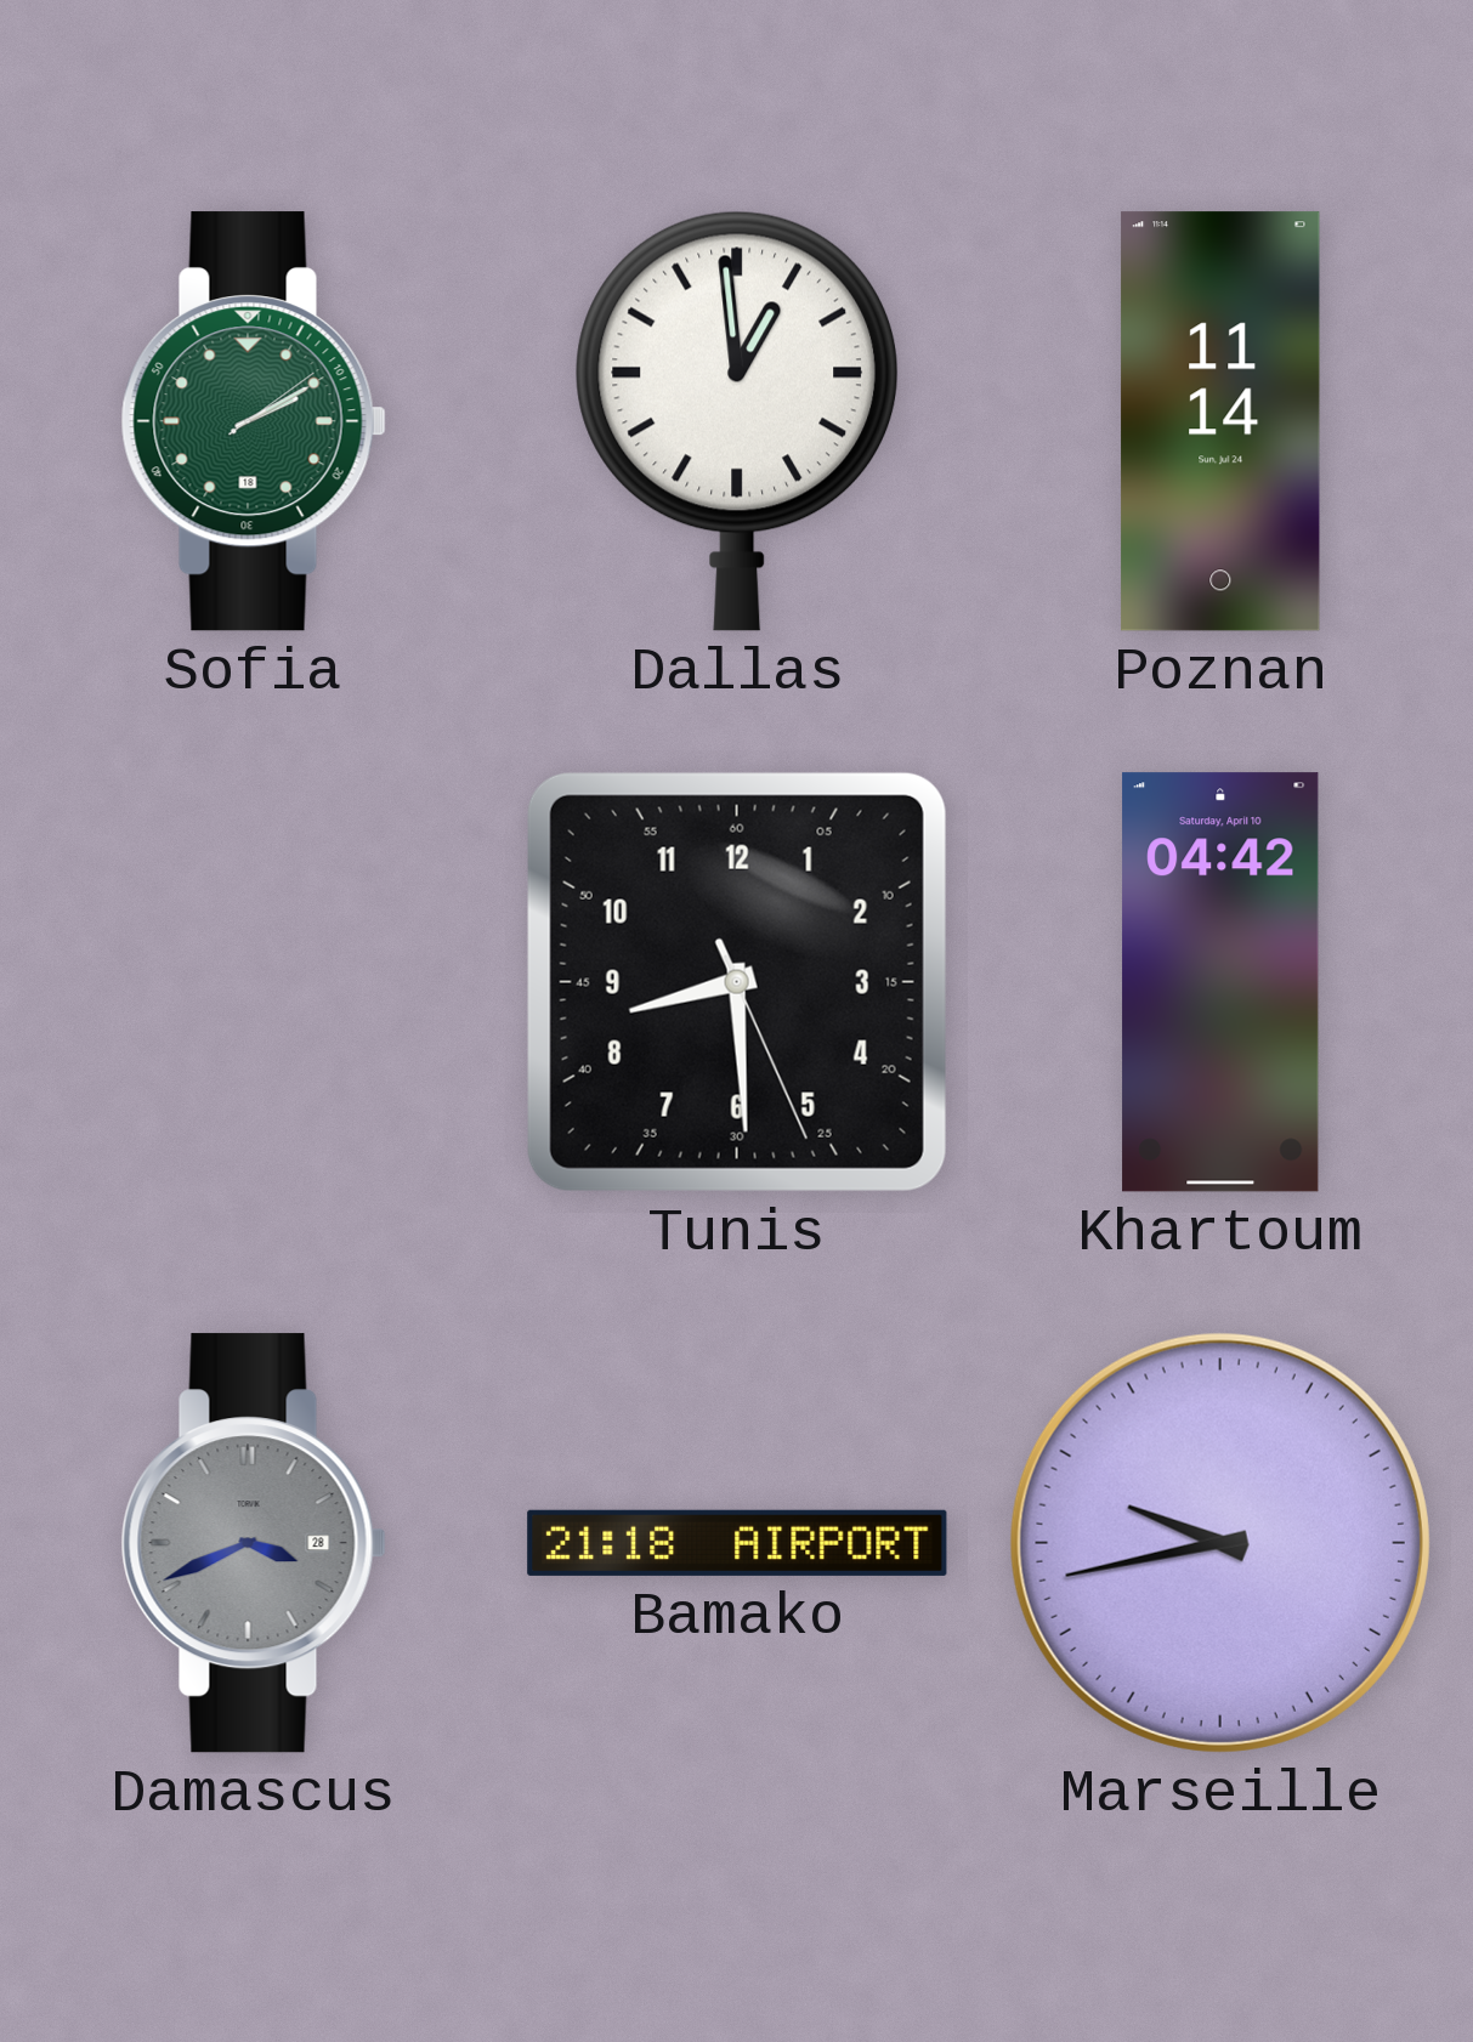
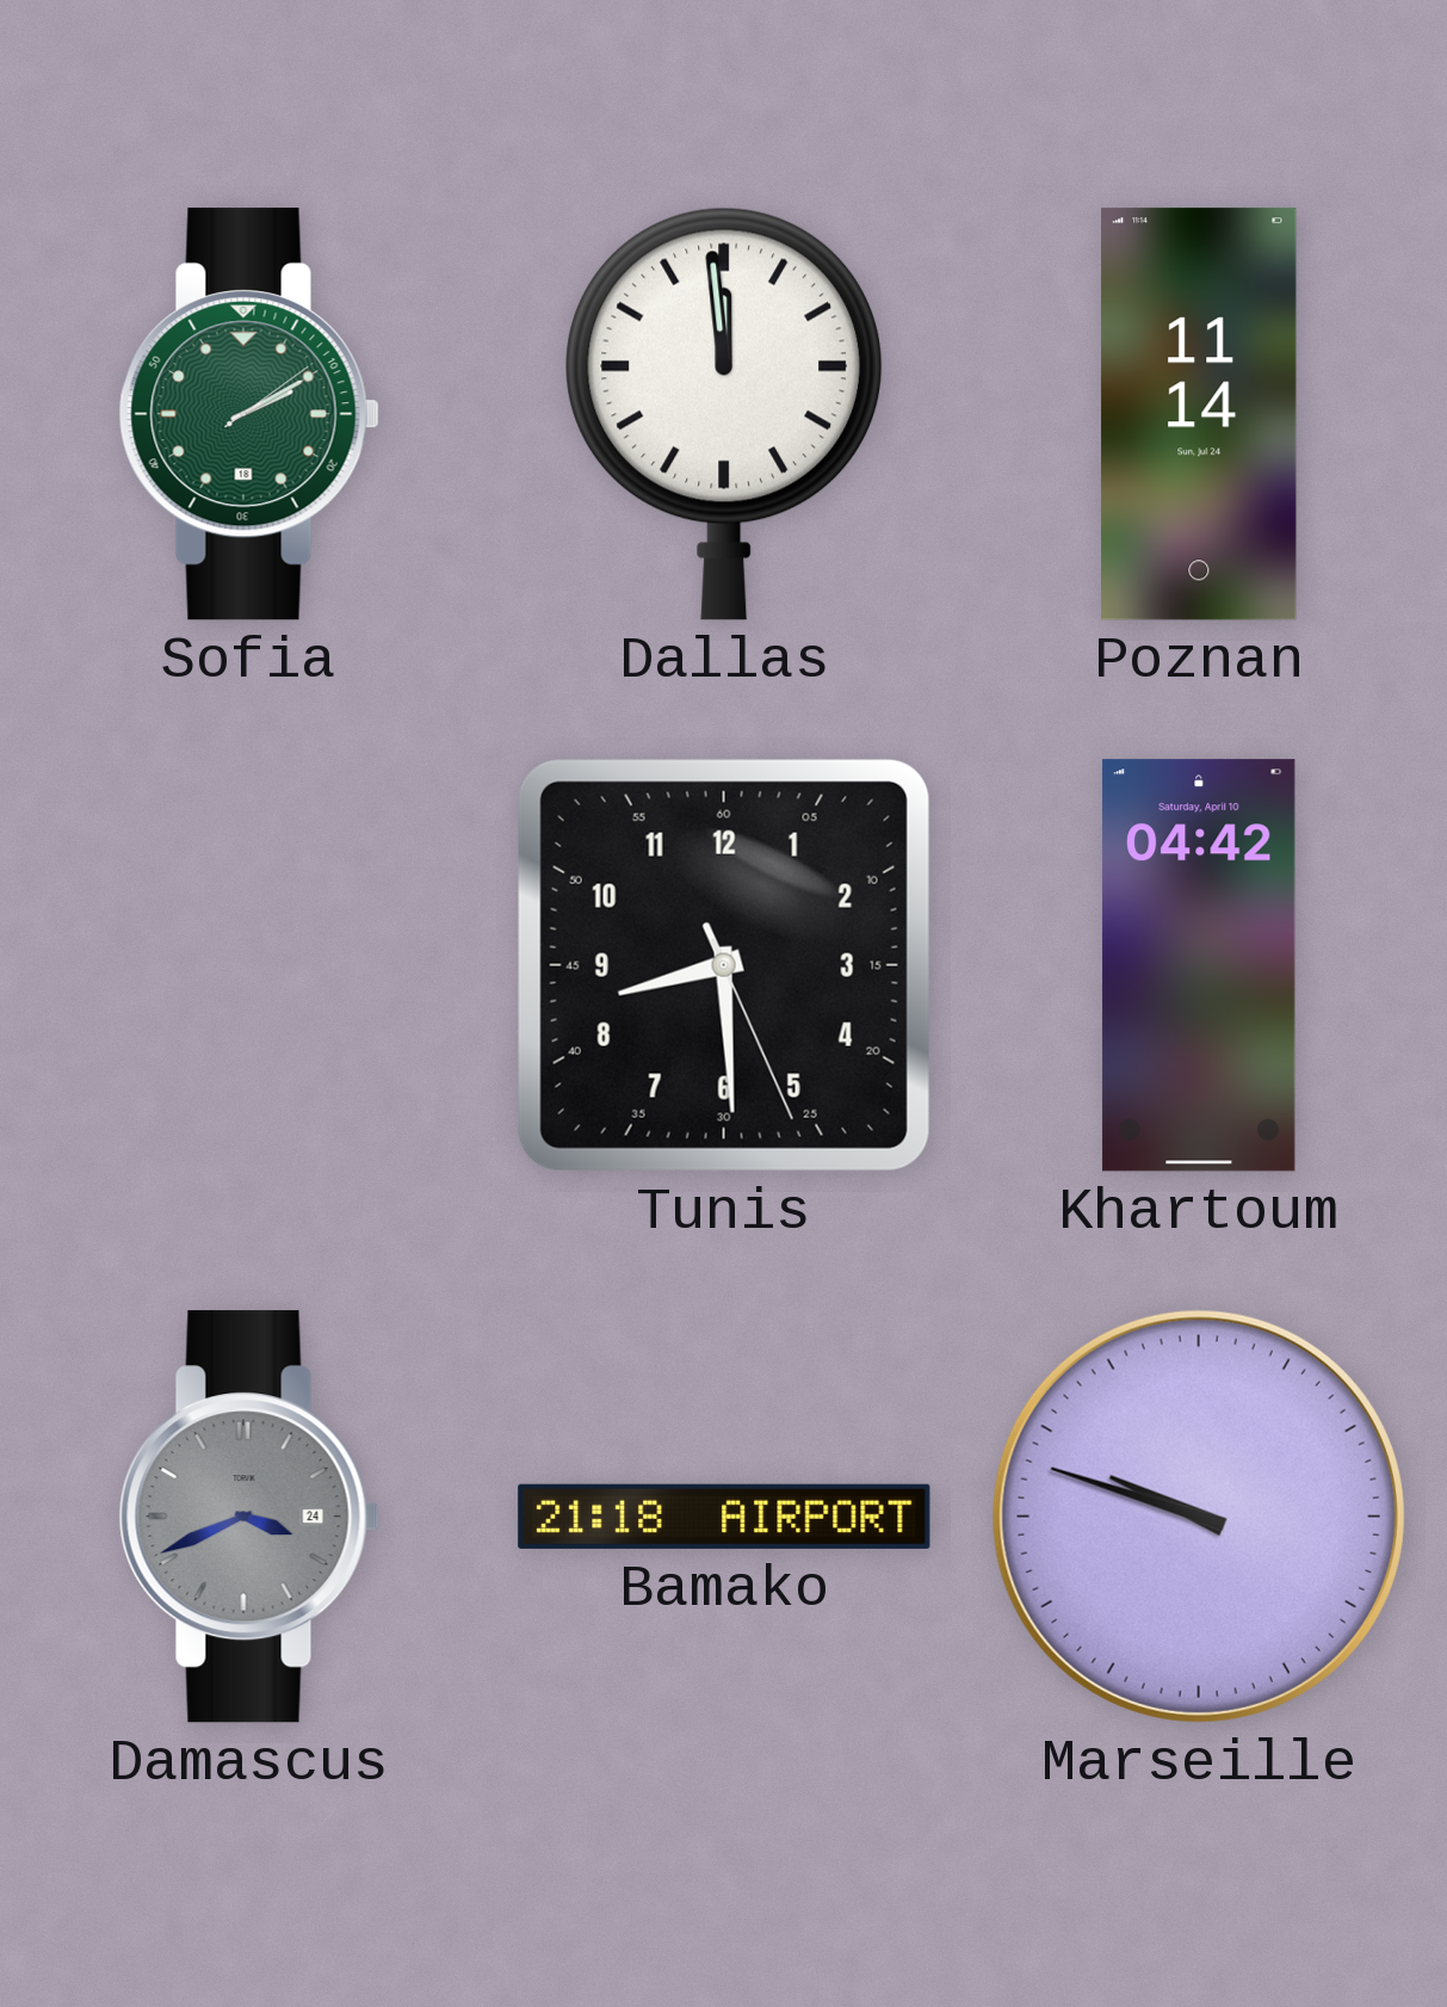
Dallas: 12:59 -> 11:59
Damascus date: 28 -> 24
Marseille: 9:43 -> 9:48
